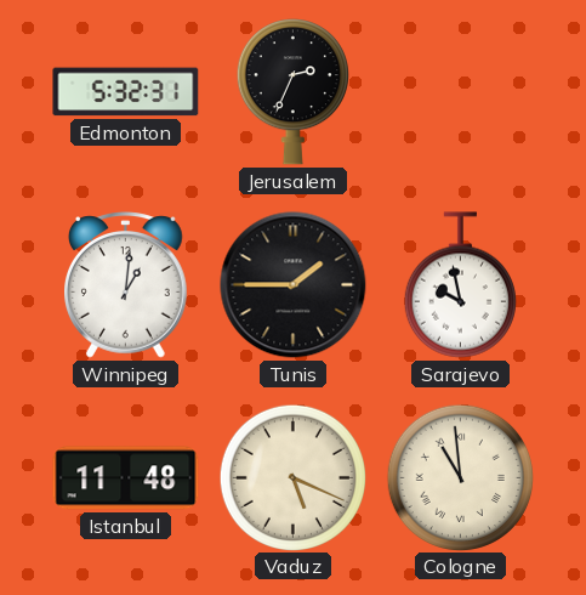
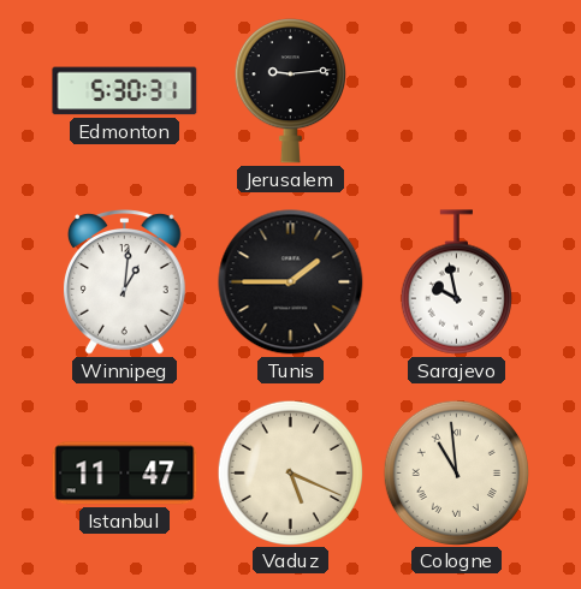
Edmonton: 5:32 -> 5:30
Jerusalem: 2:34 -> 9:14
Istanbul: 11:48 -> 11:47
